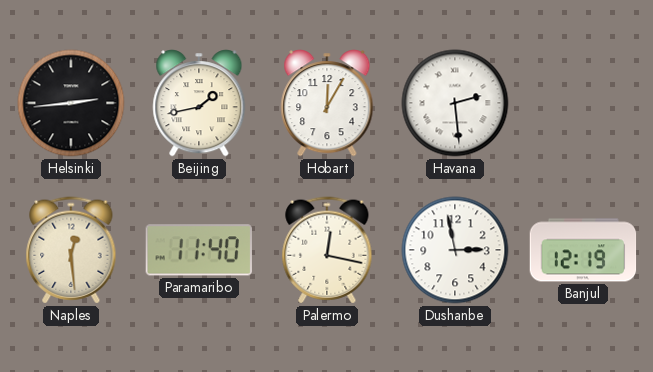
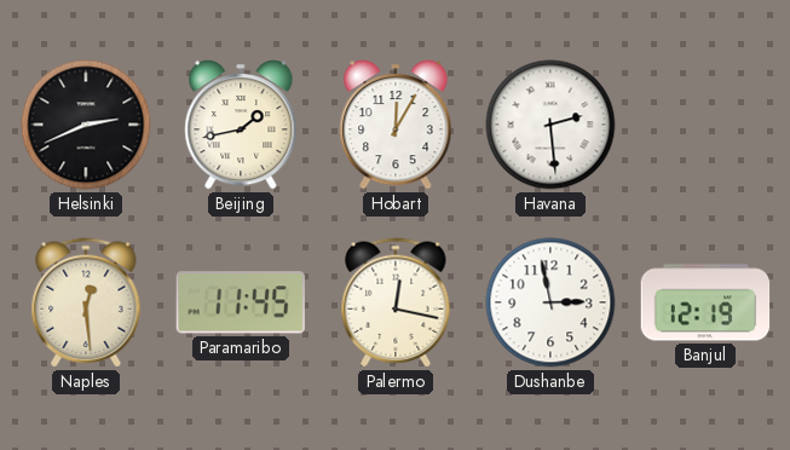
Helsinki: 2:44 -> 2:41
Paramaribo: 11:40 -> 11:45
